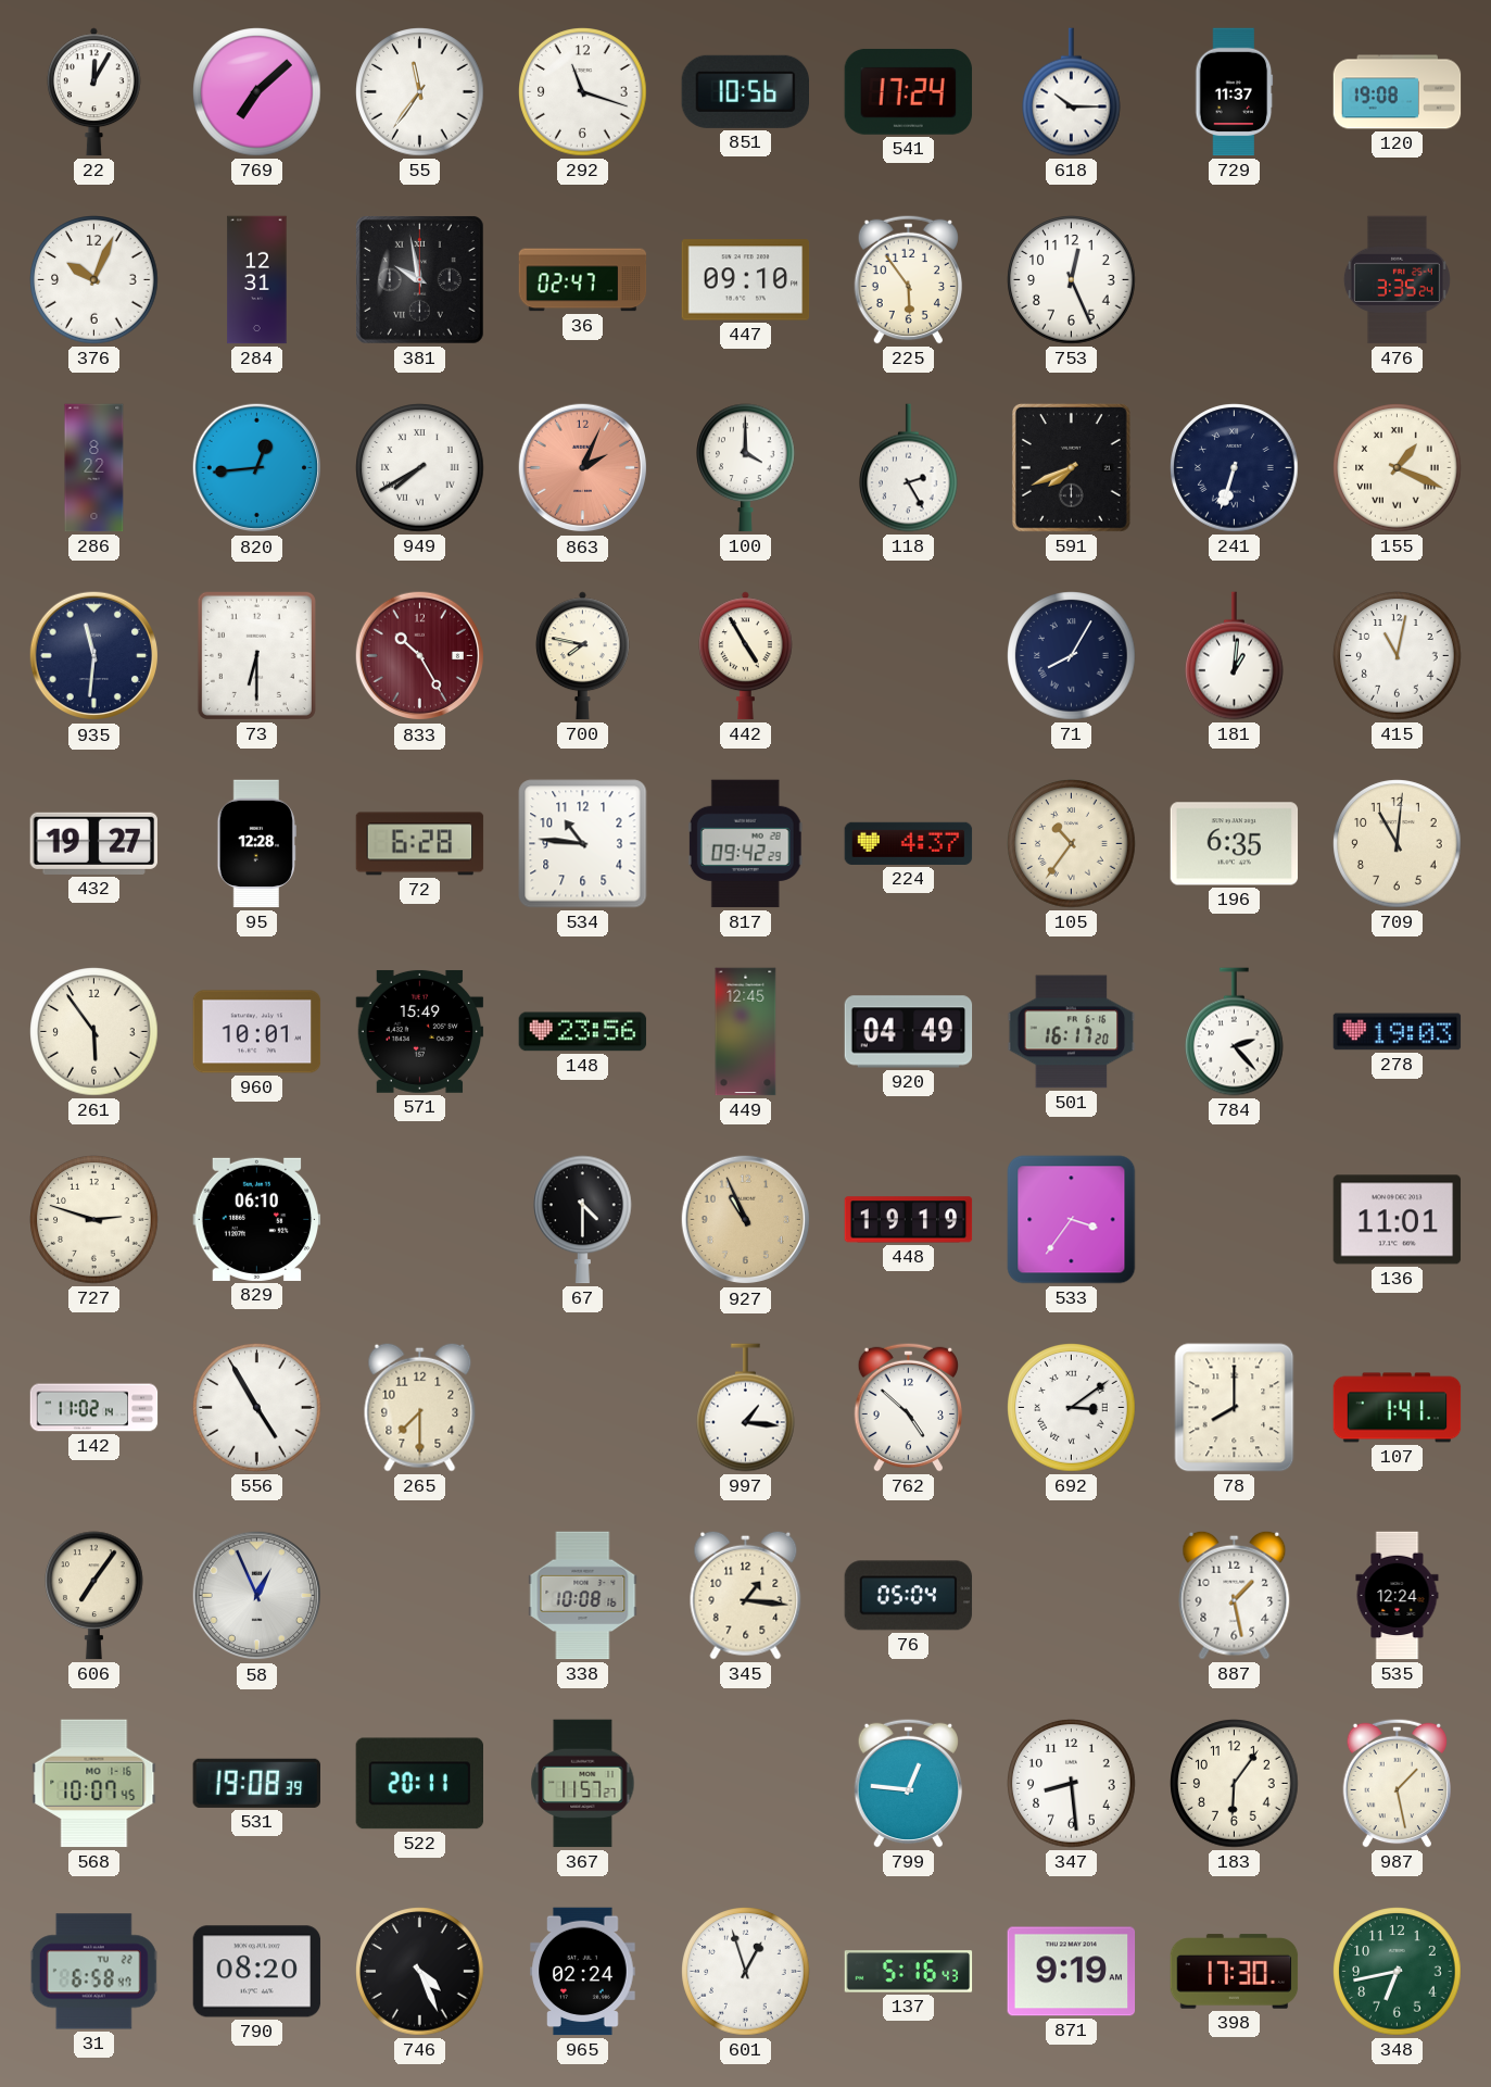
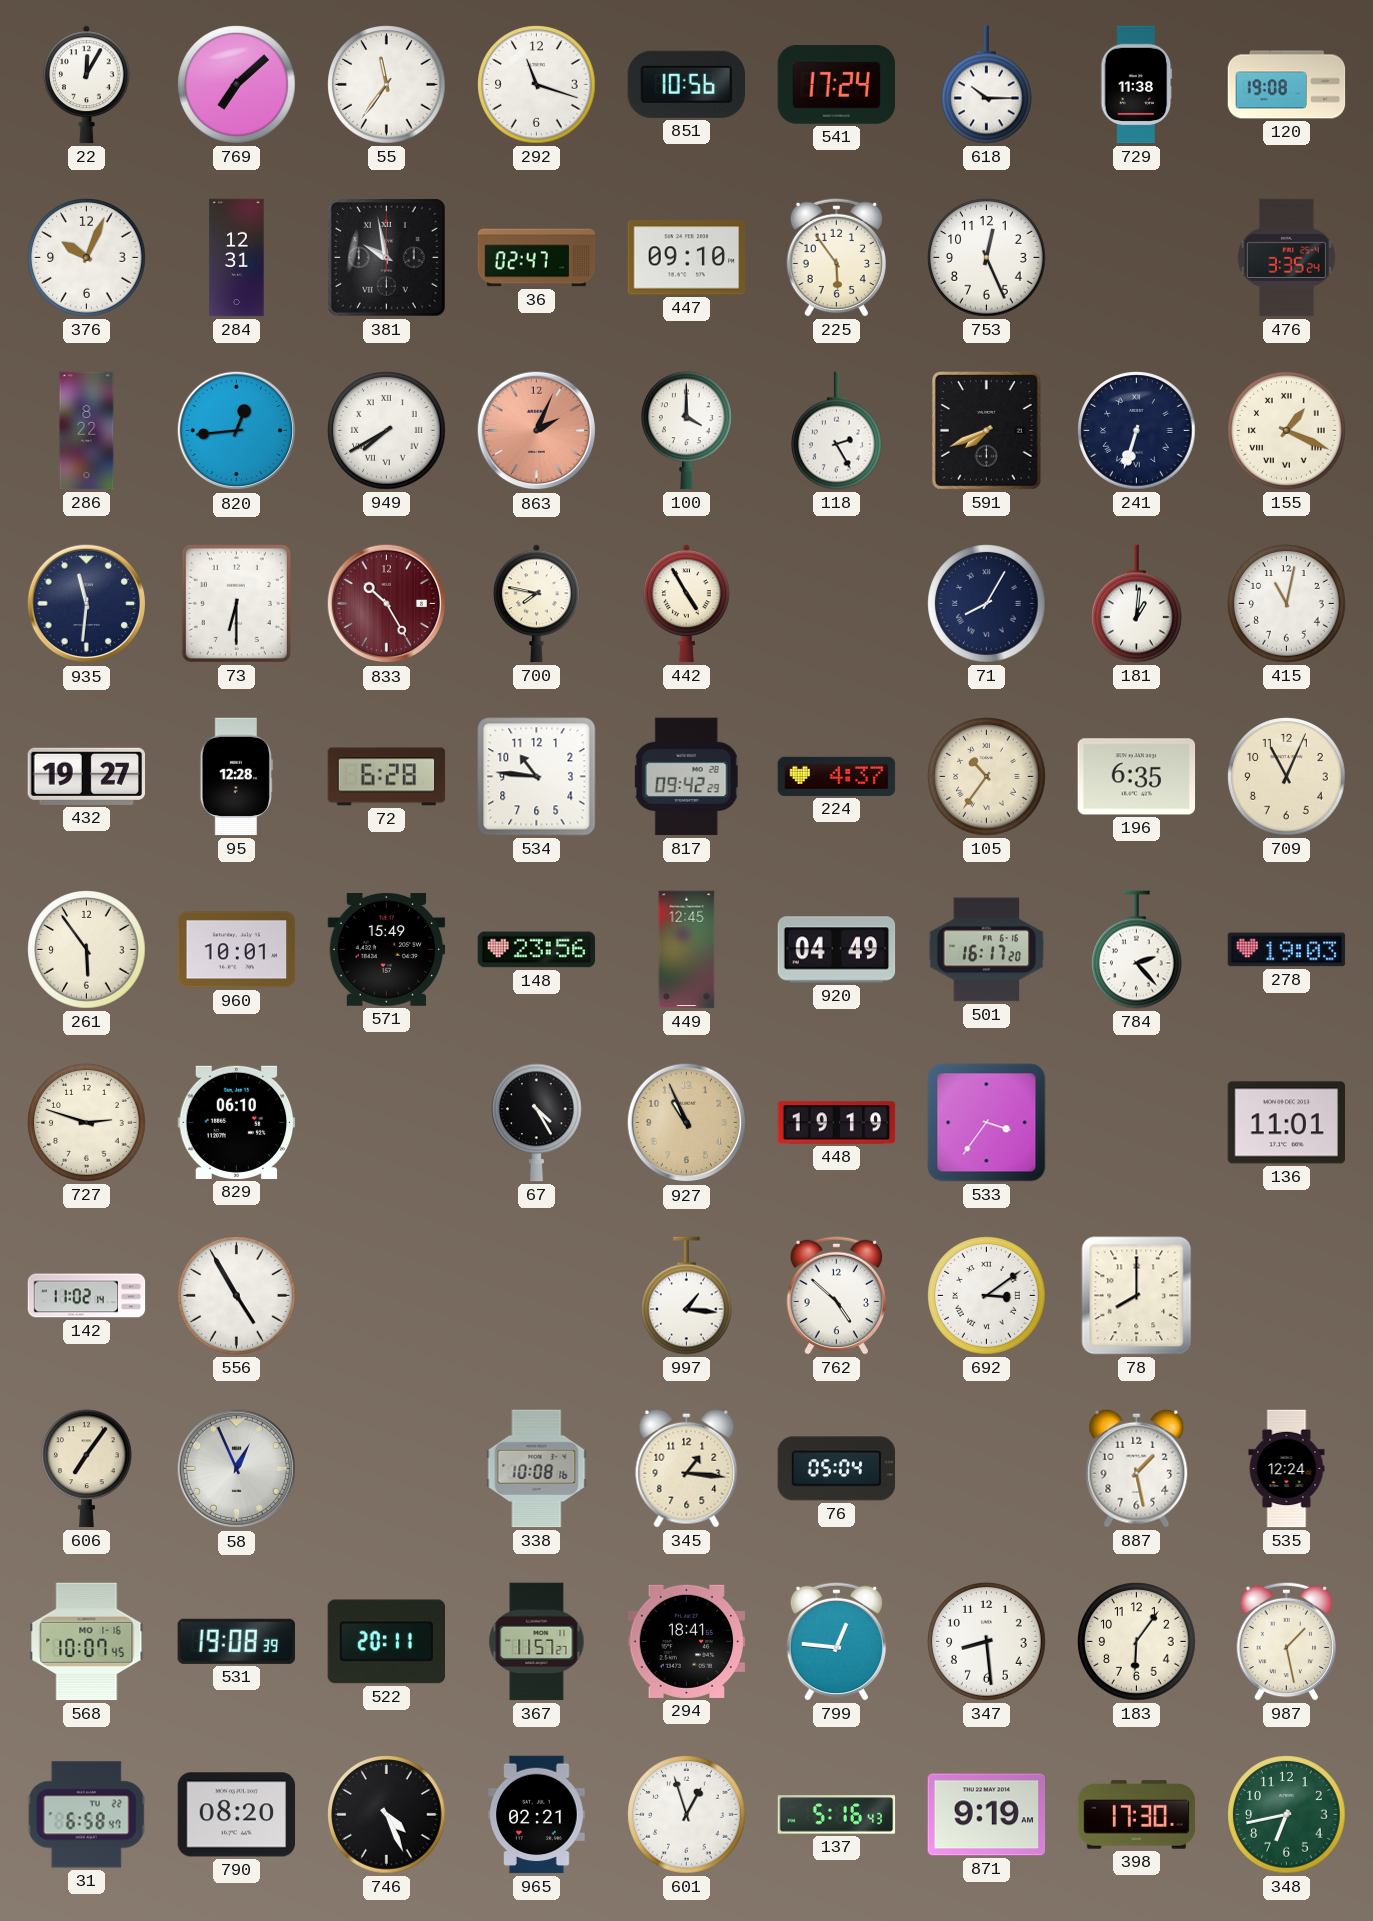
729: 11:37 -> 11:38
709: 11:01 -> 11:04
67: 4:30 -> 4:25
265: 7:30 -> none
107: 1:41 -> none
294: none -> 18:41
965: 02:24 -> 02:21
